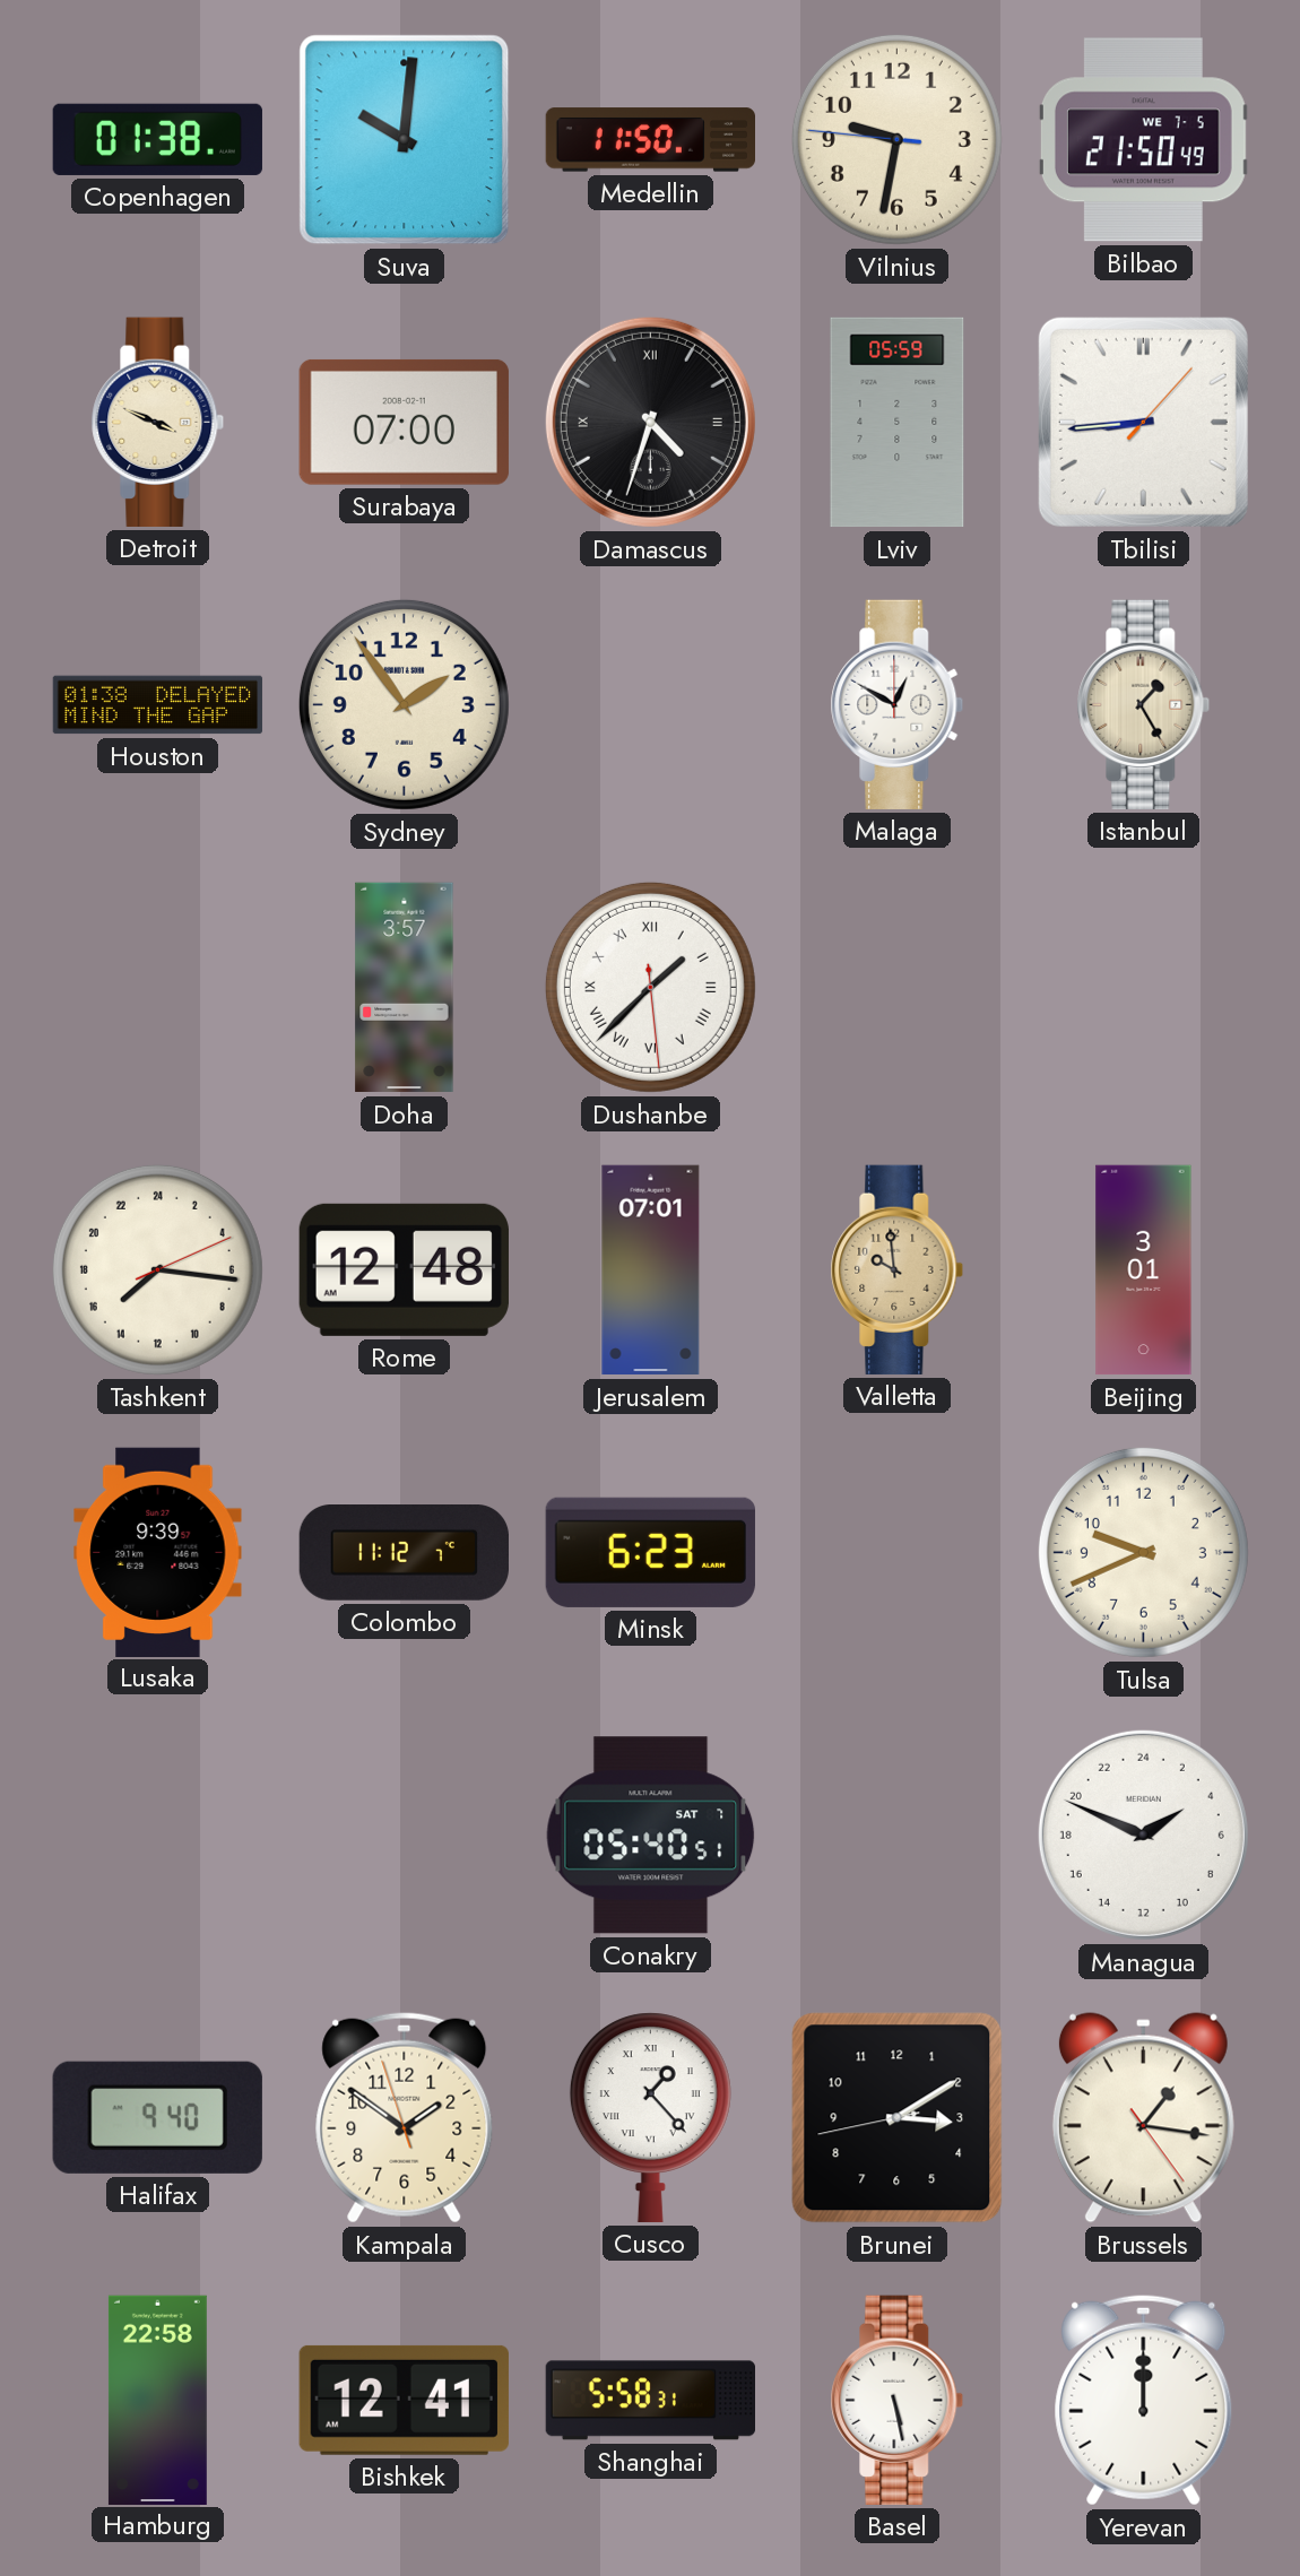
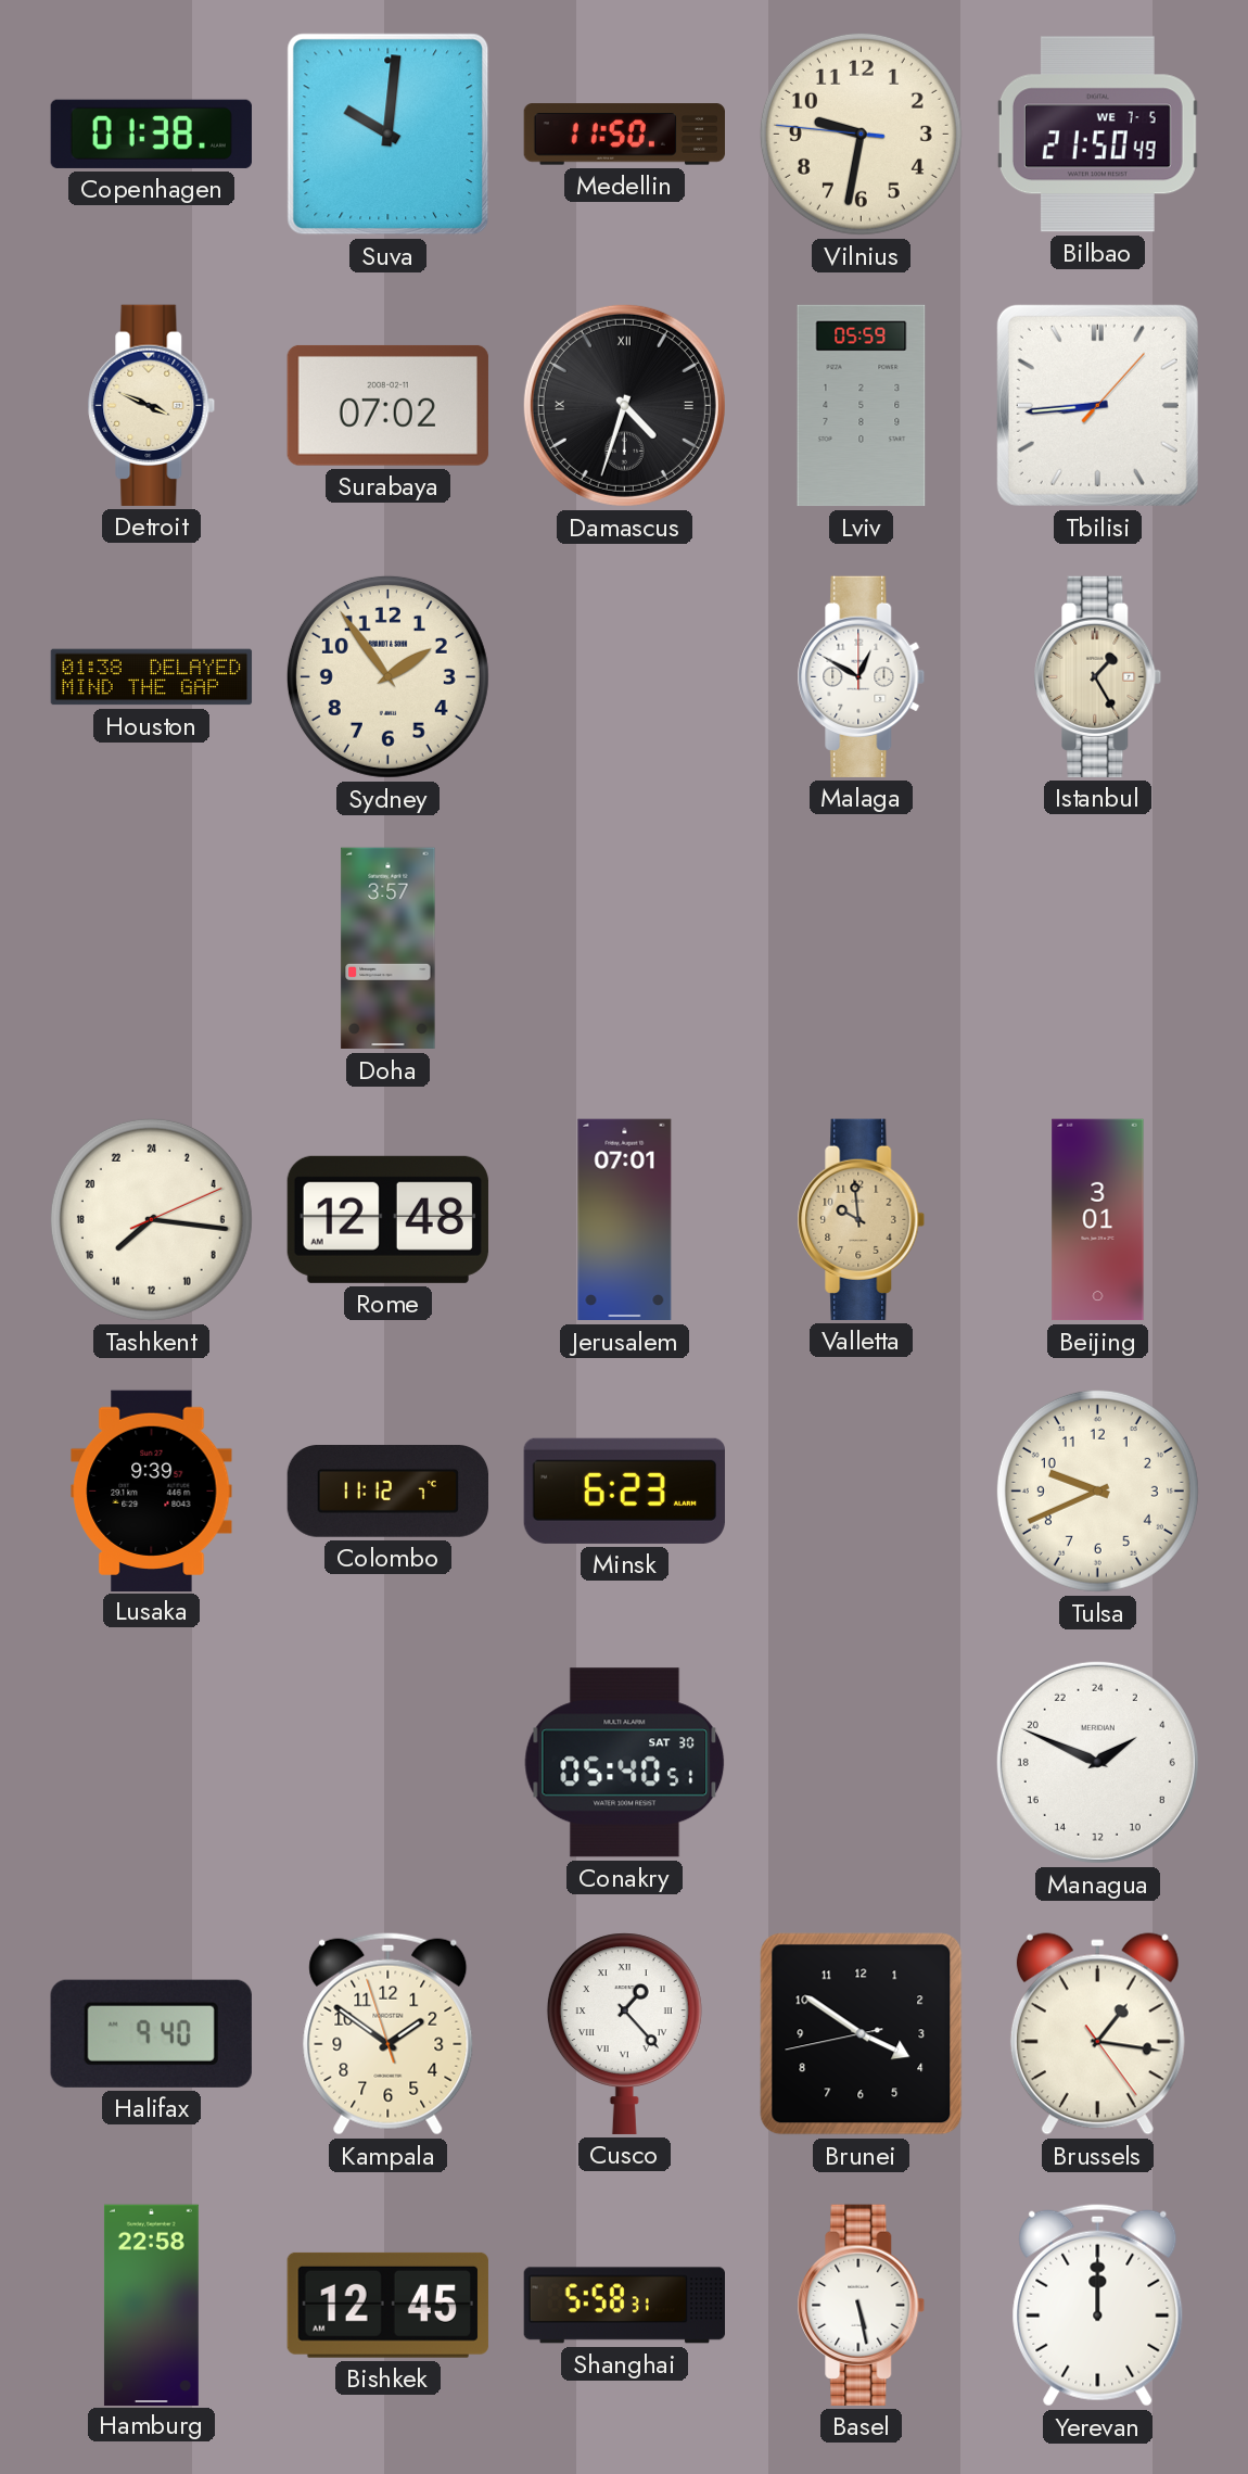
Surabaya: 07:00 -> 07:02
Dushanbe: 1:37 -> none
Conakry date: SAT 7 -> SAT 30
Brunei: 3:09 -> 3:50
Bishkek: 12:41 -> 12:45
